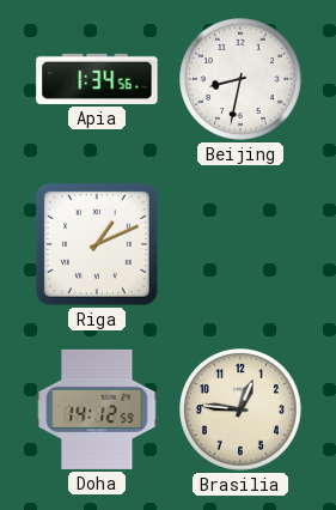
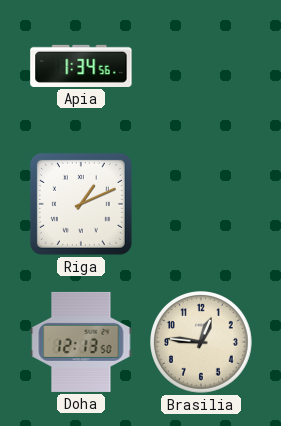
Beijing: 8:32 -> none
Doha: 14:12 -> 12:13
